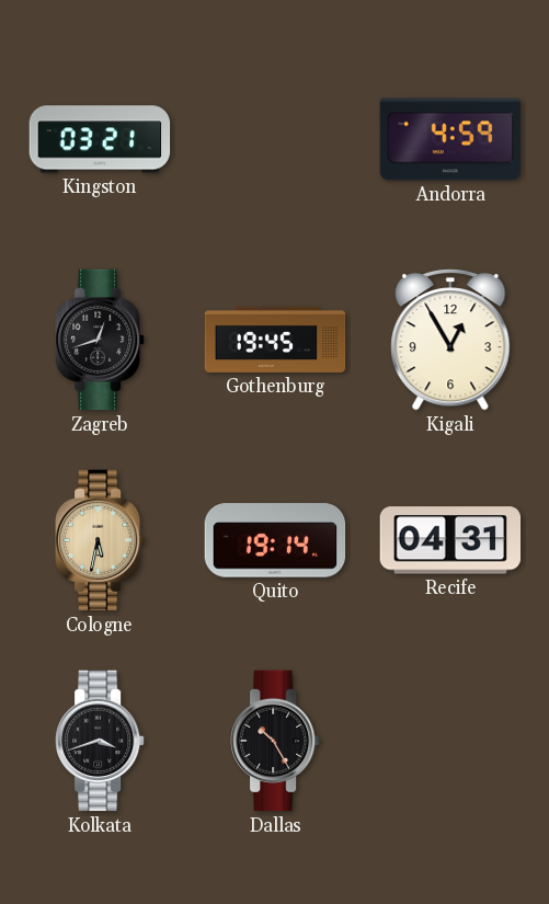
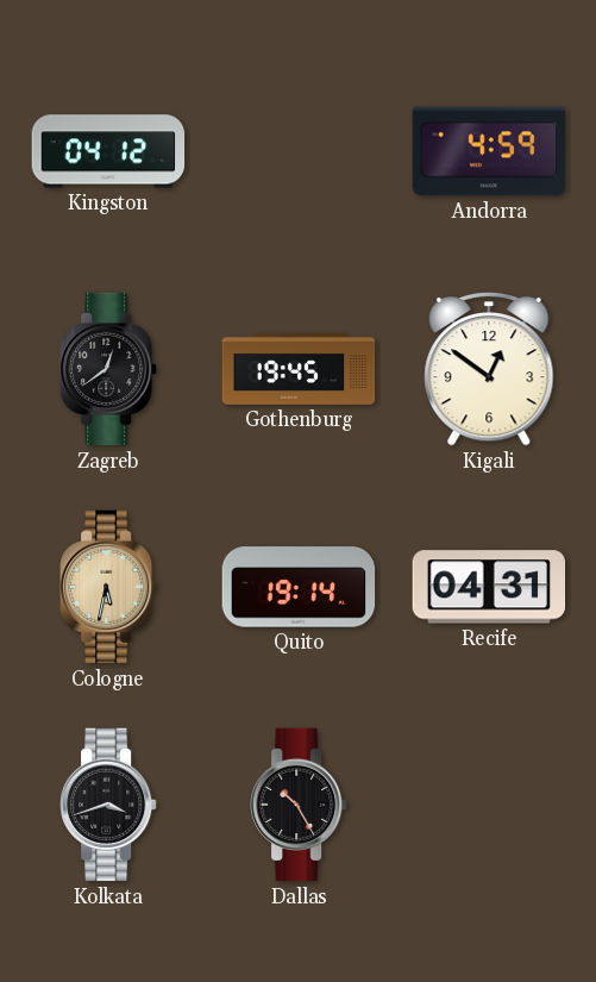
Kingston: 03:21 -> 04:12
Zagreb: 12:42 -> 12:39
Kigali: 12:55 -> 12:51
